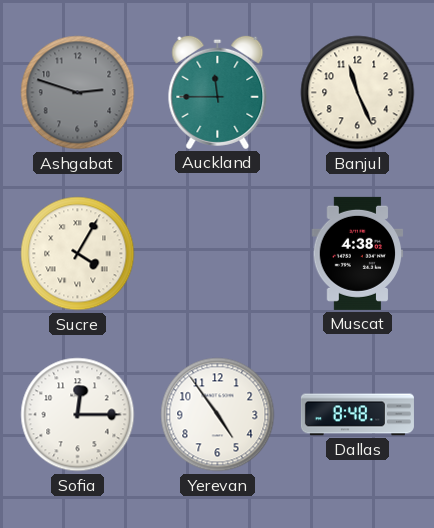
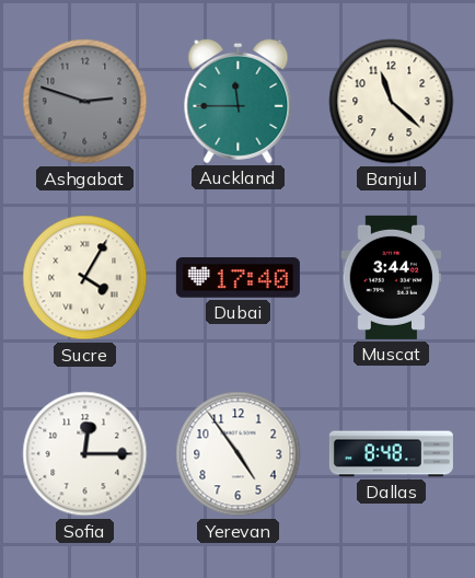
Banjul: 11:26 -> 11:22
Dubai: none -> 17:40
Muscat: 4:38 -> 3:44
